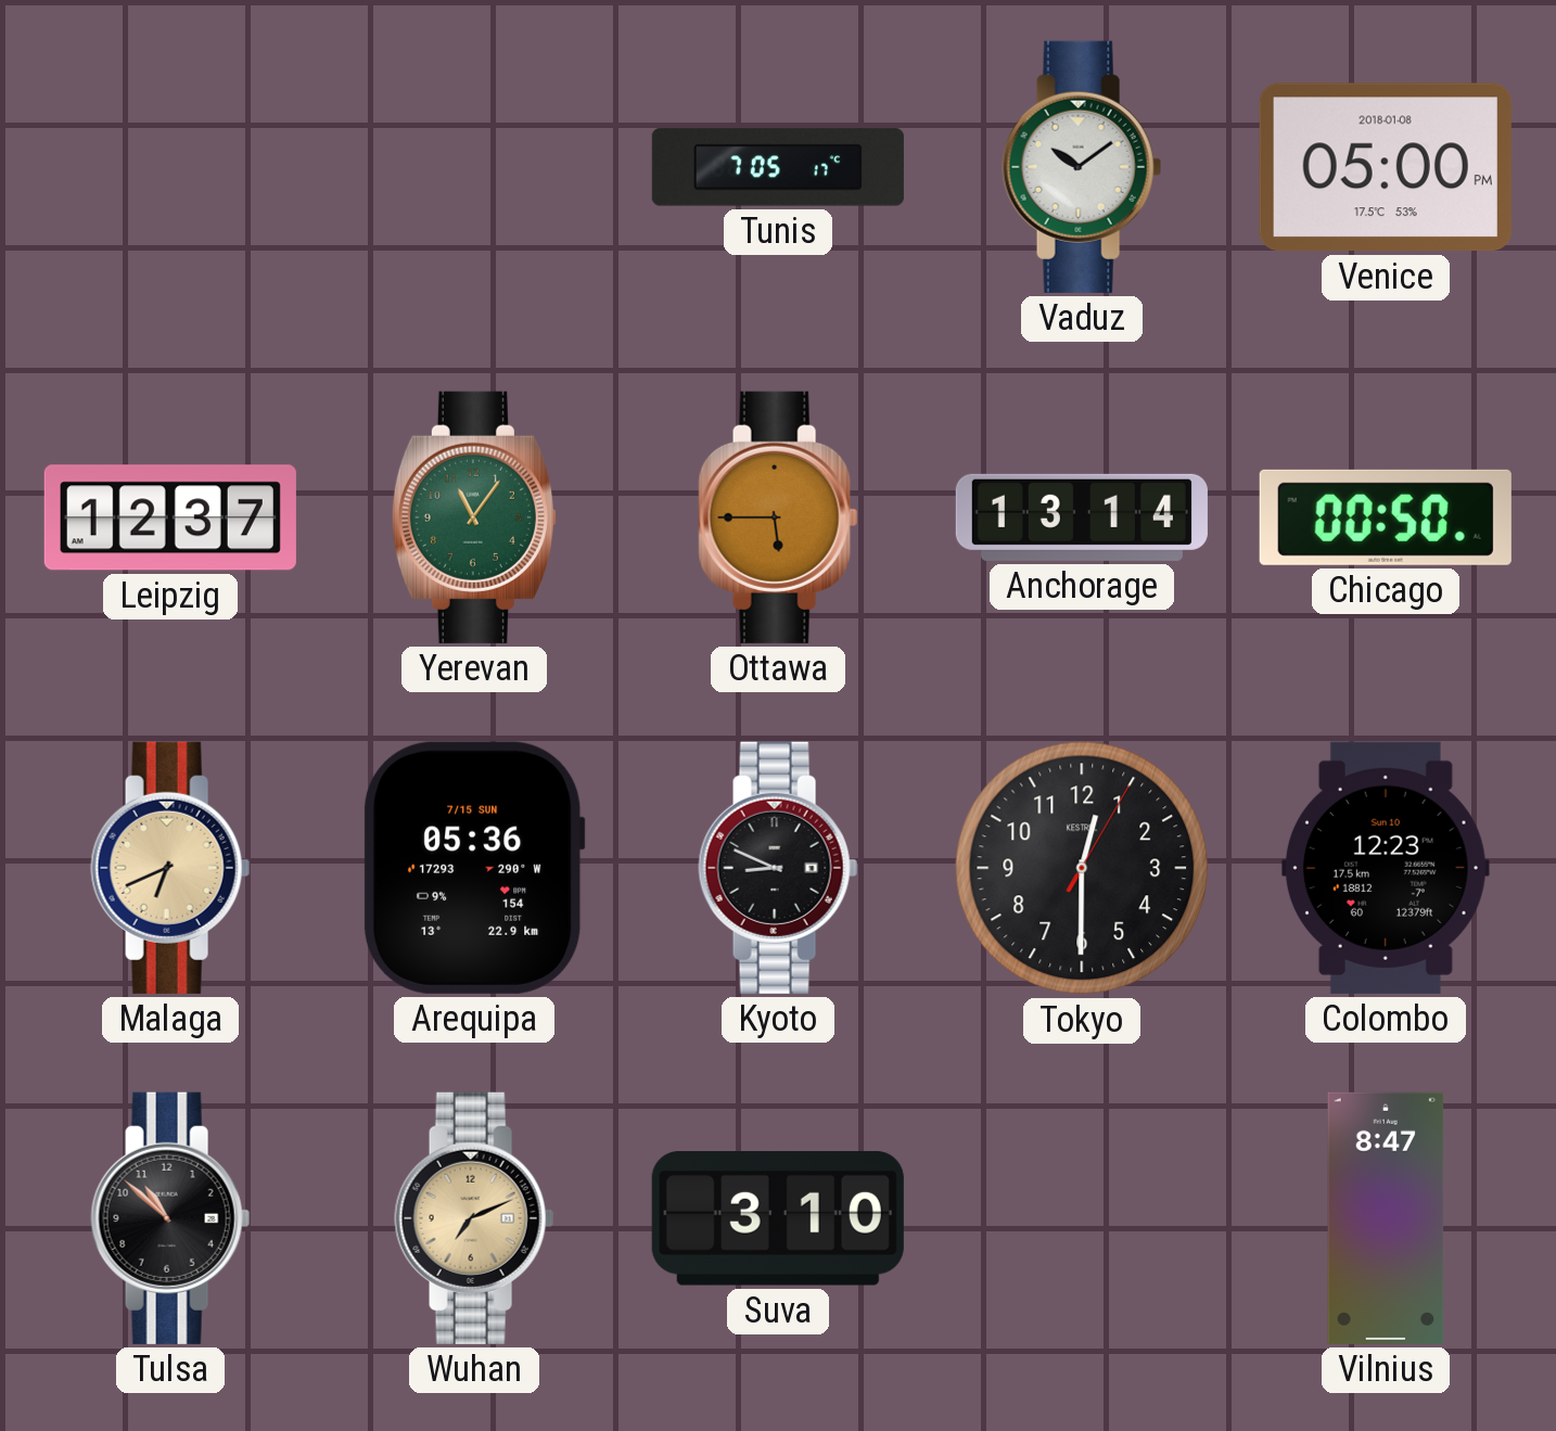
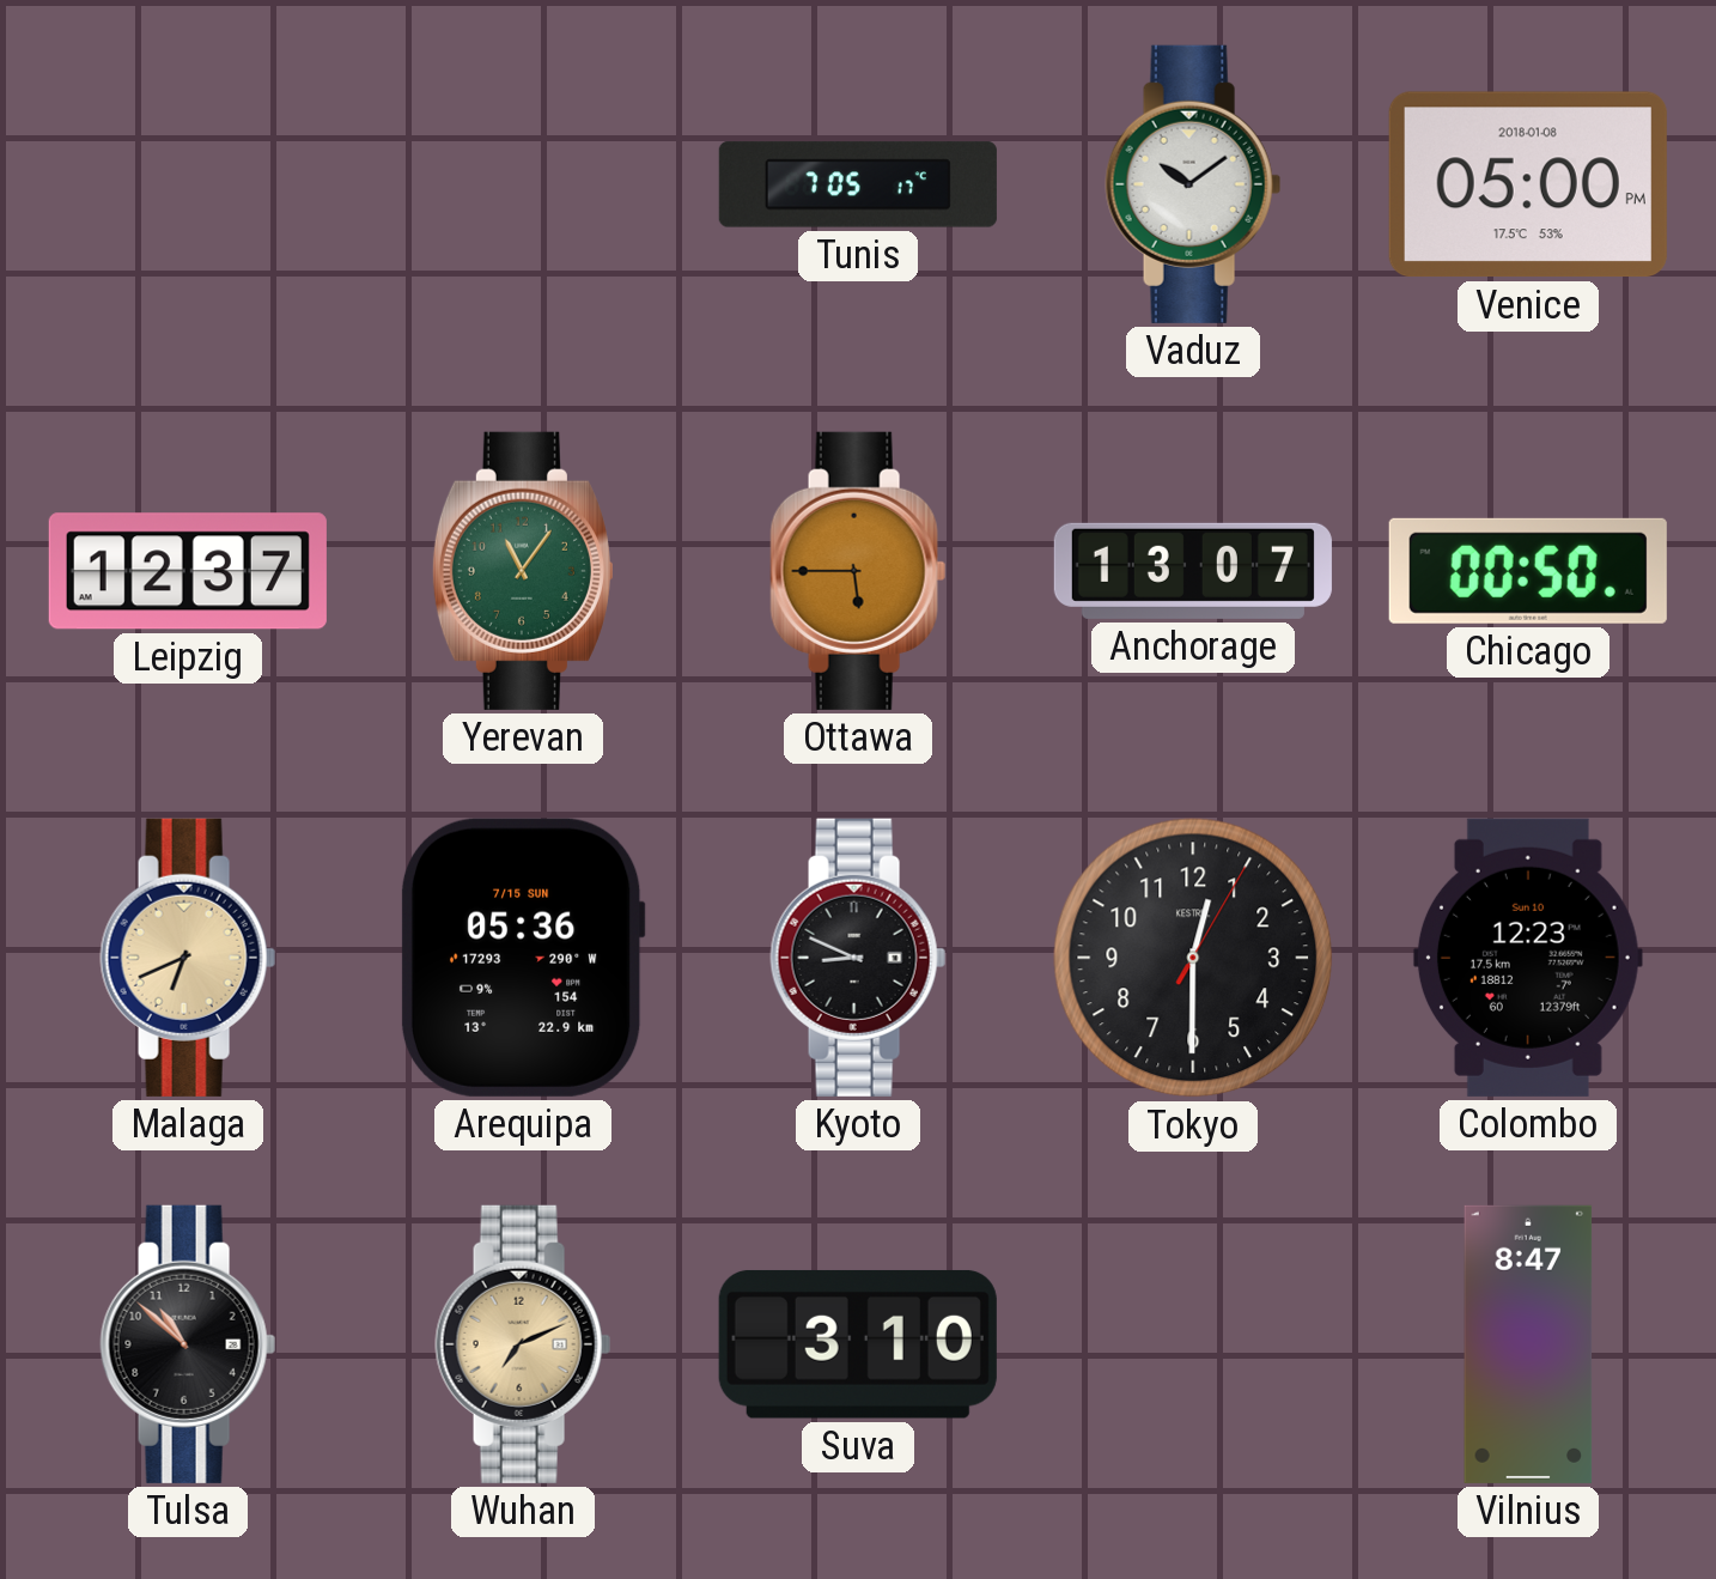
Anchorage: 13:14 -> 13:07
